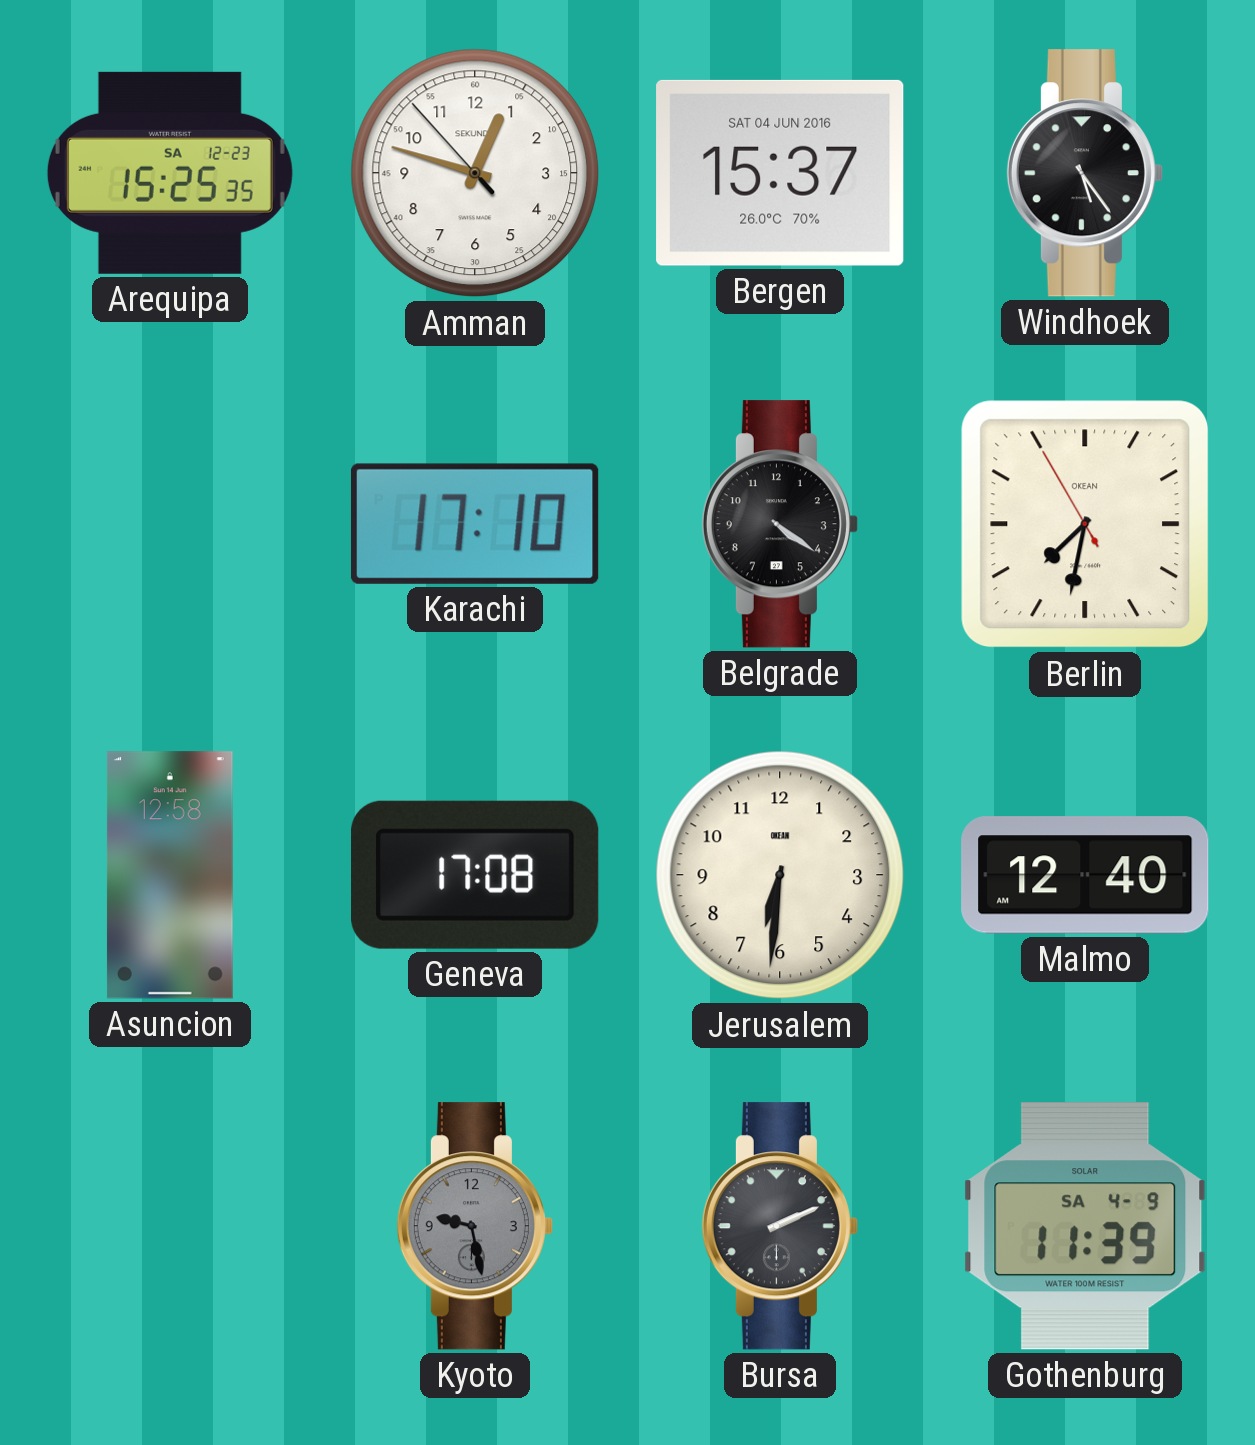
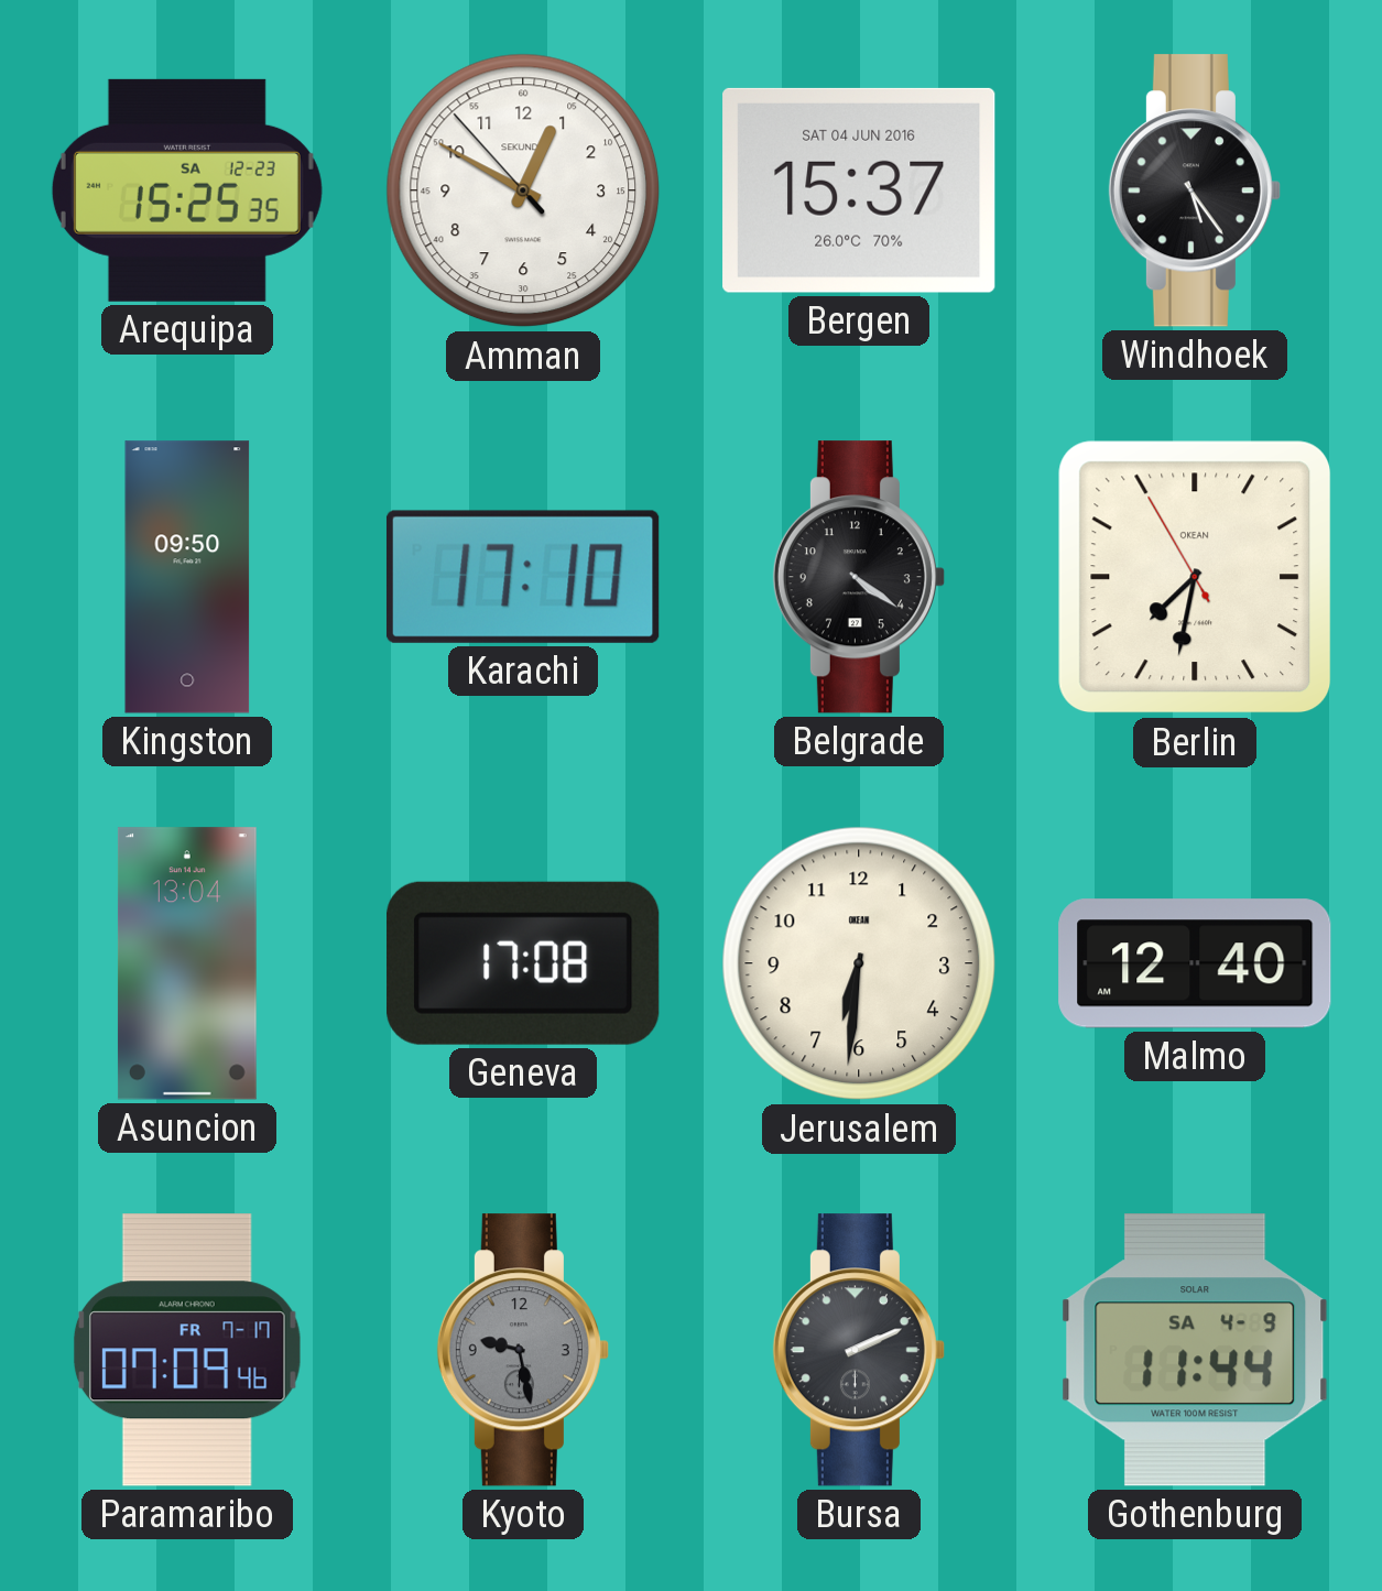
Amman: 12:47 -> 12:49
Kingston: none -> 09:50
Asuncion: 12:58 -> 13:04
Paramaribo: none -> 07:09
Gothenburg: 11:39 -> 11:44
